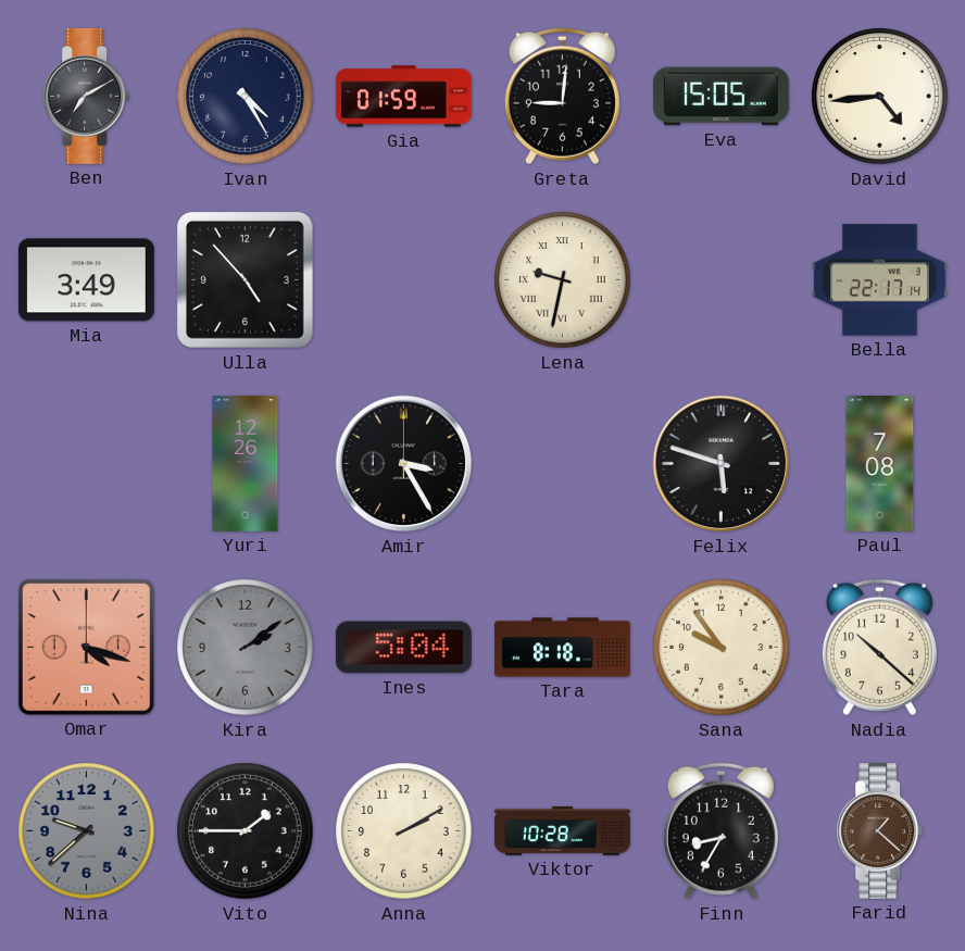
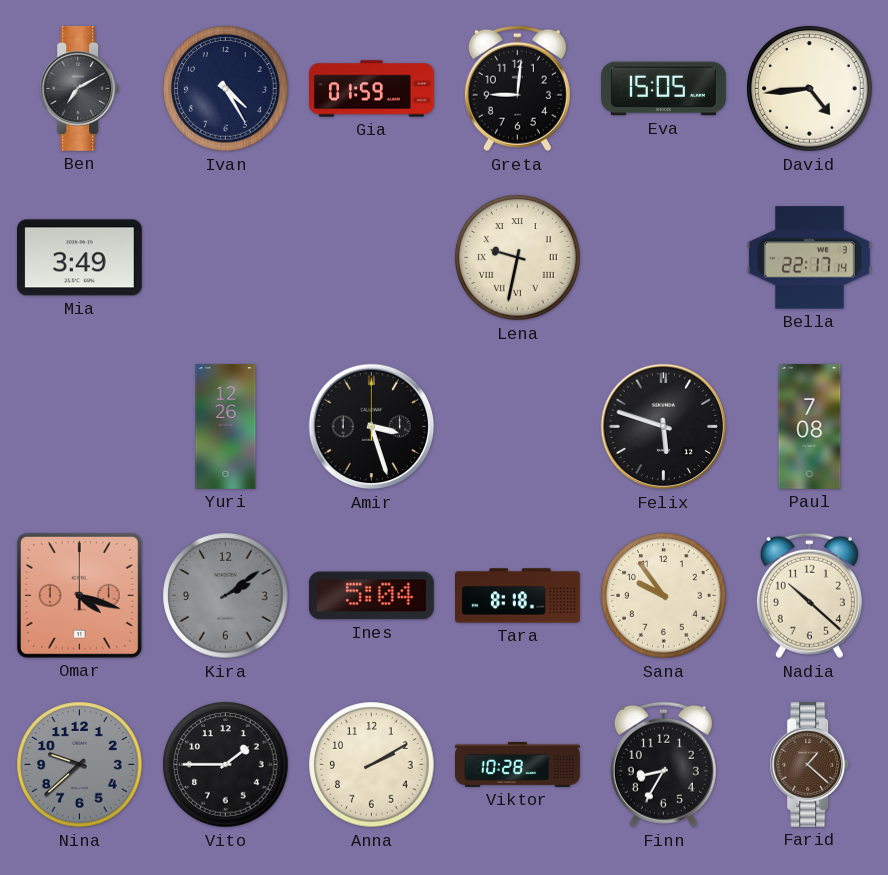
Ulla: 4:53 -> none
Amir: 3:25 -> 3:27
